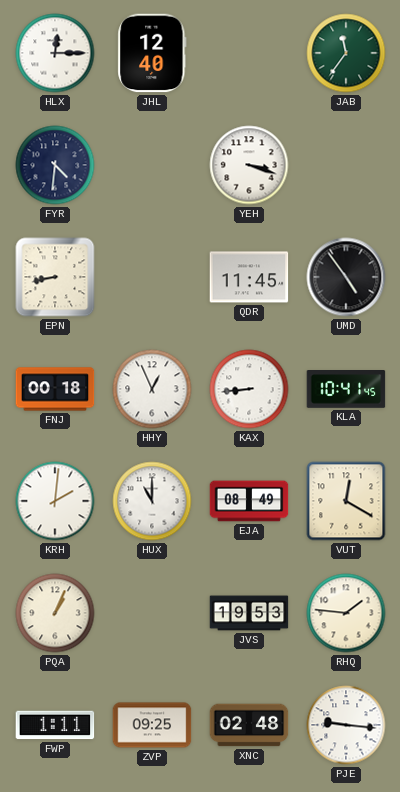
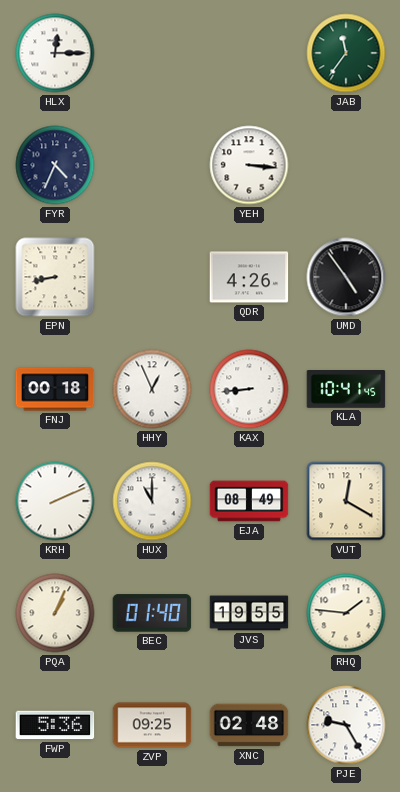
JHL: 12:40 -> none
FYR: 4:31 -> 4:34
YEH: 3:18 -> 3:16
QDR: 11:45 -> 4:26
KRH: 2:01 -> 2:11
BEC: none -> 01:40
JVS: 19:53 -> 19:55
FWP: 1:11 -> 5:36
PJE: 9:16 -> 9:25
